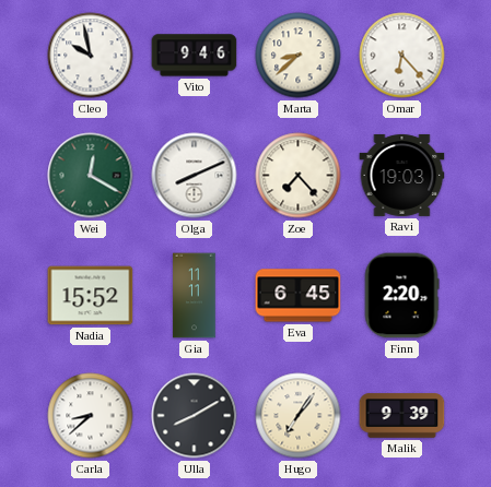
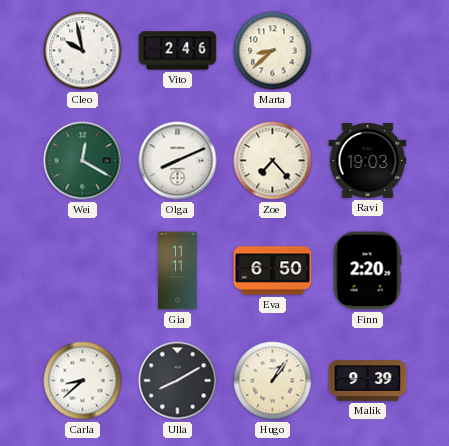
Vito: 9:46 -> 2:46
Omar: 6:23 -> none
Nadia: 15:52 -> none
Eva: 6:45 -> 6:50
Hugo: 7:06 -> 1:06
